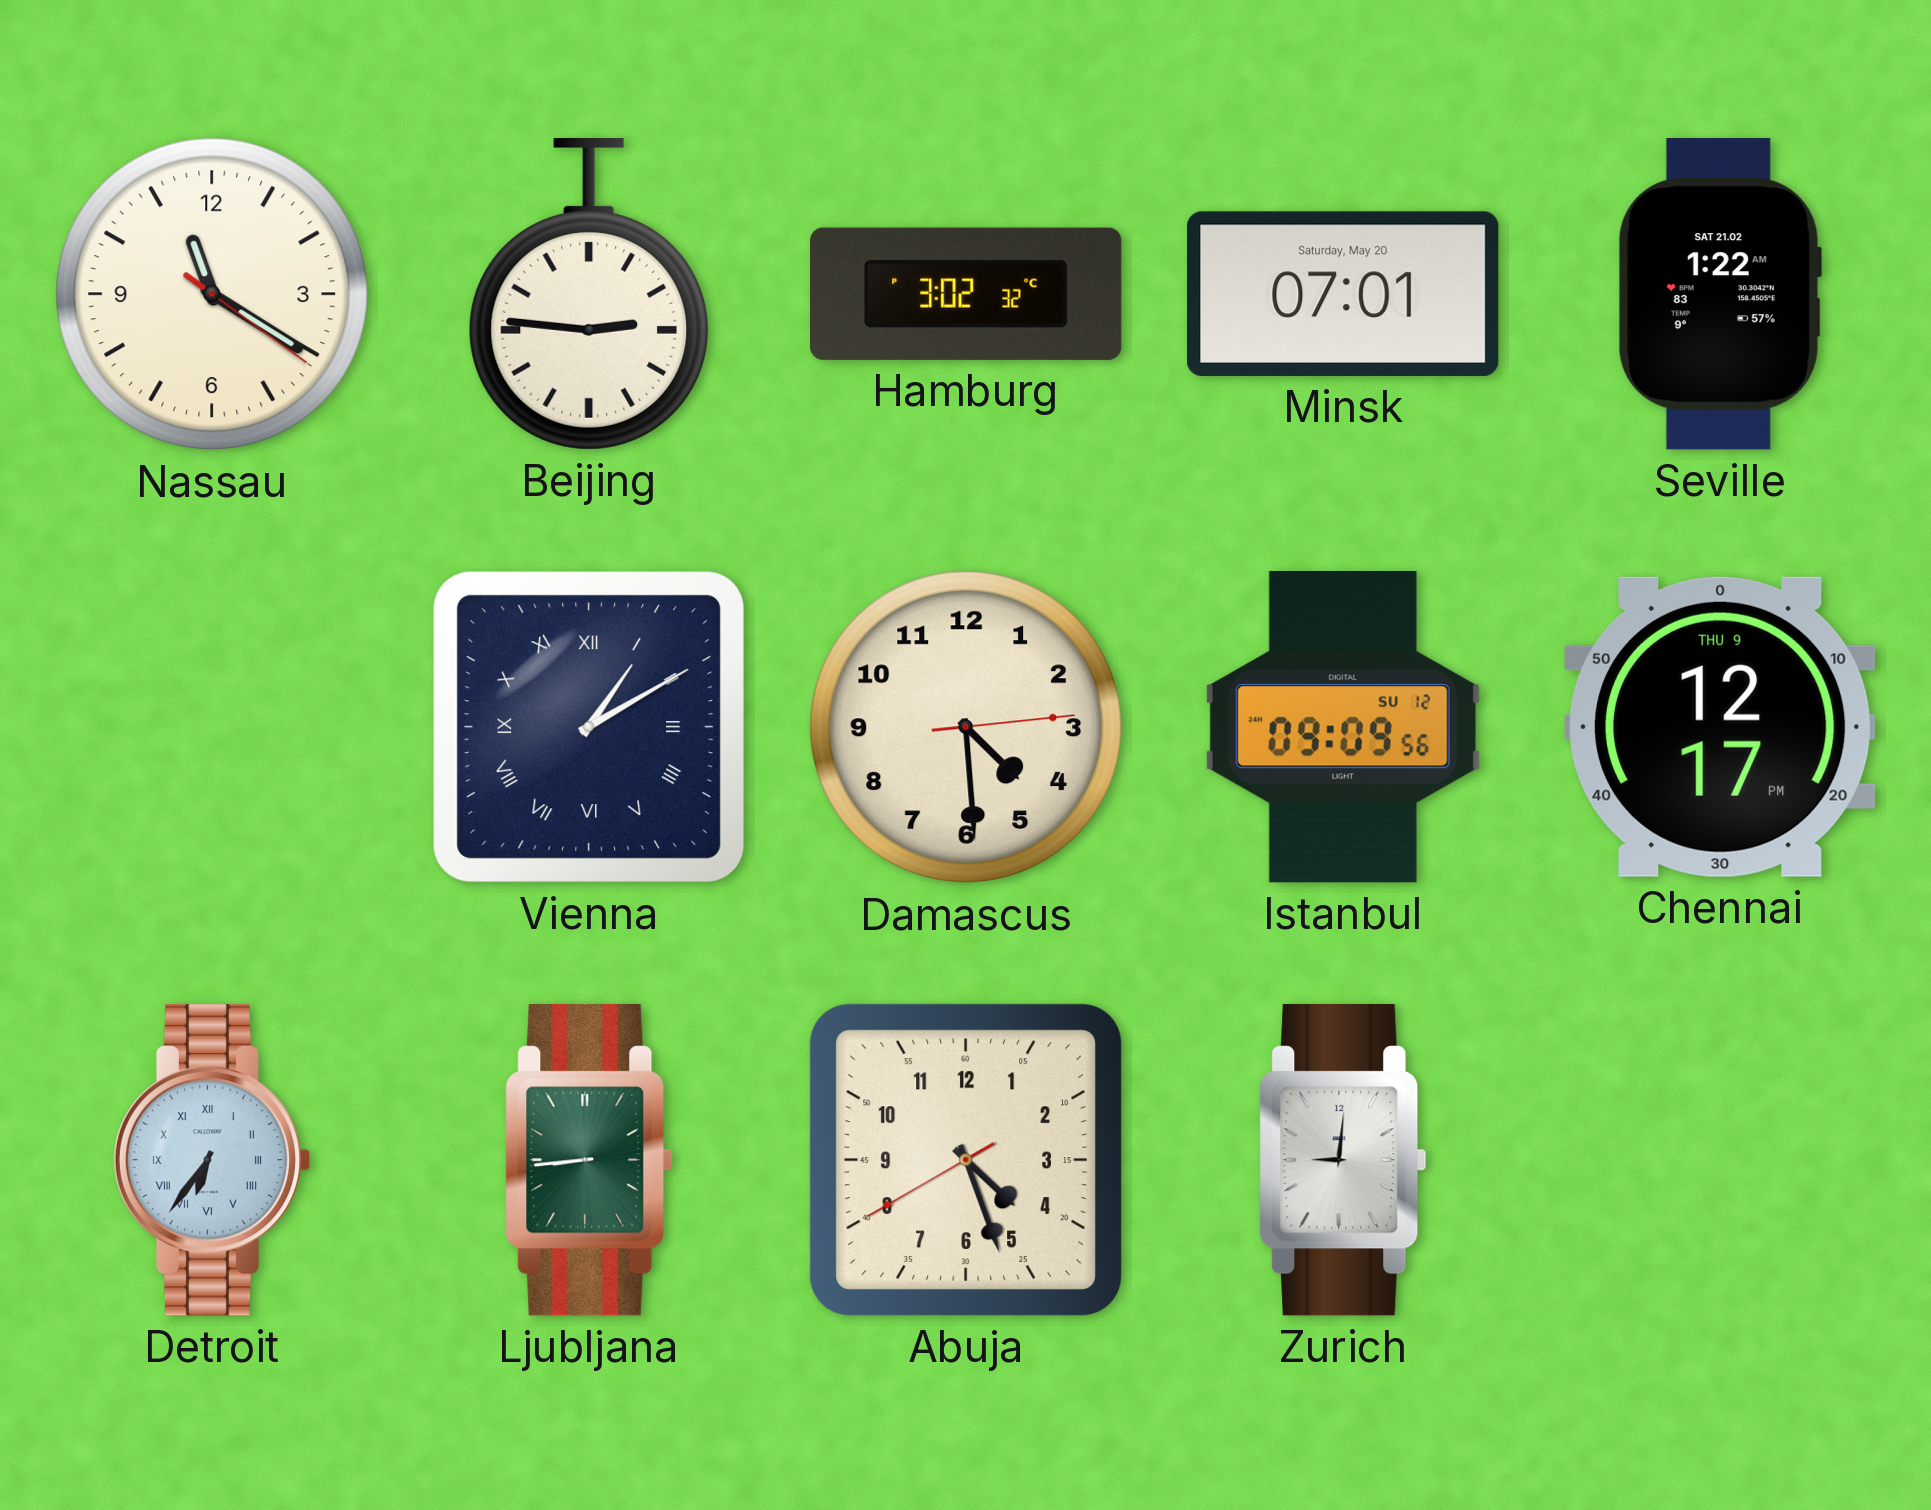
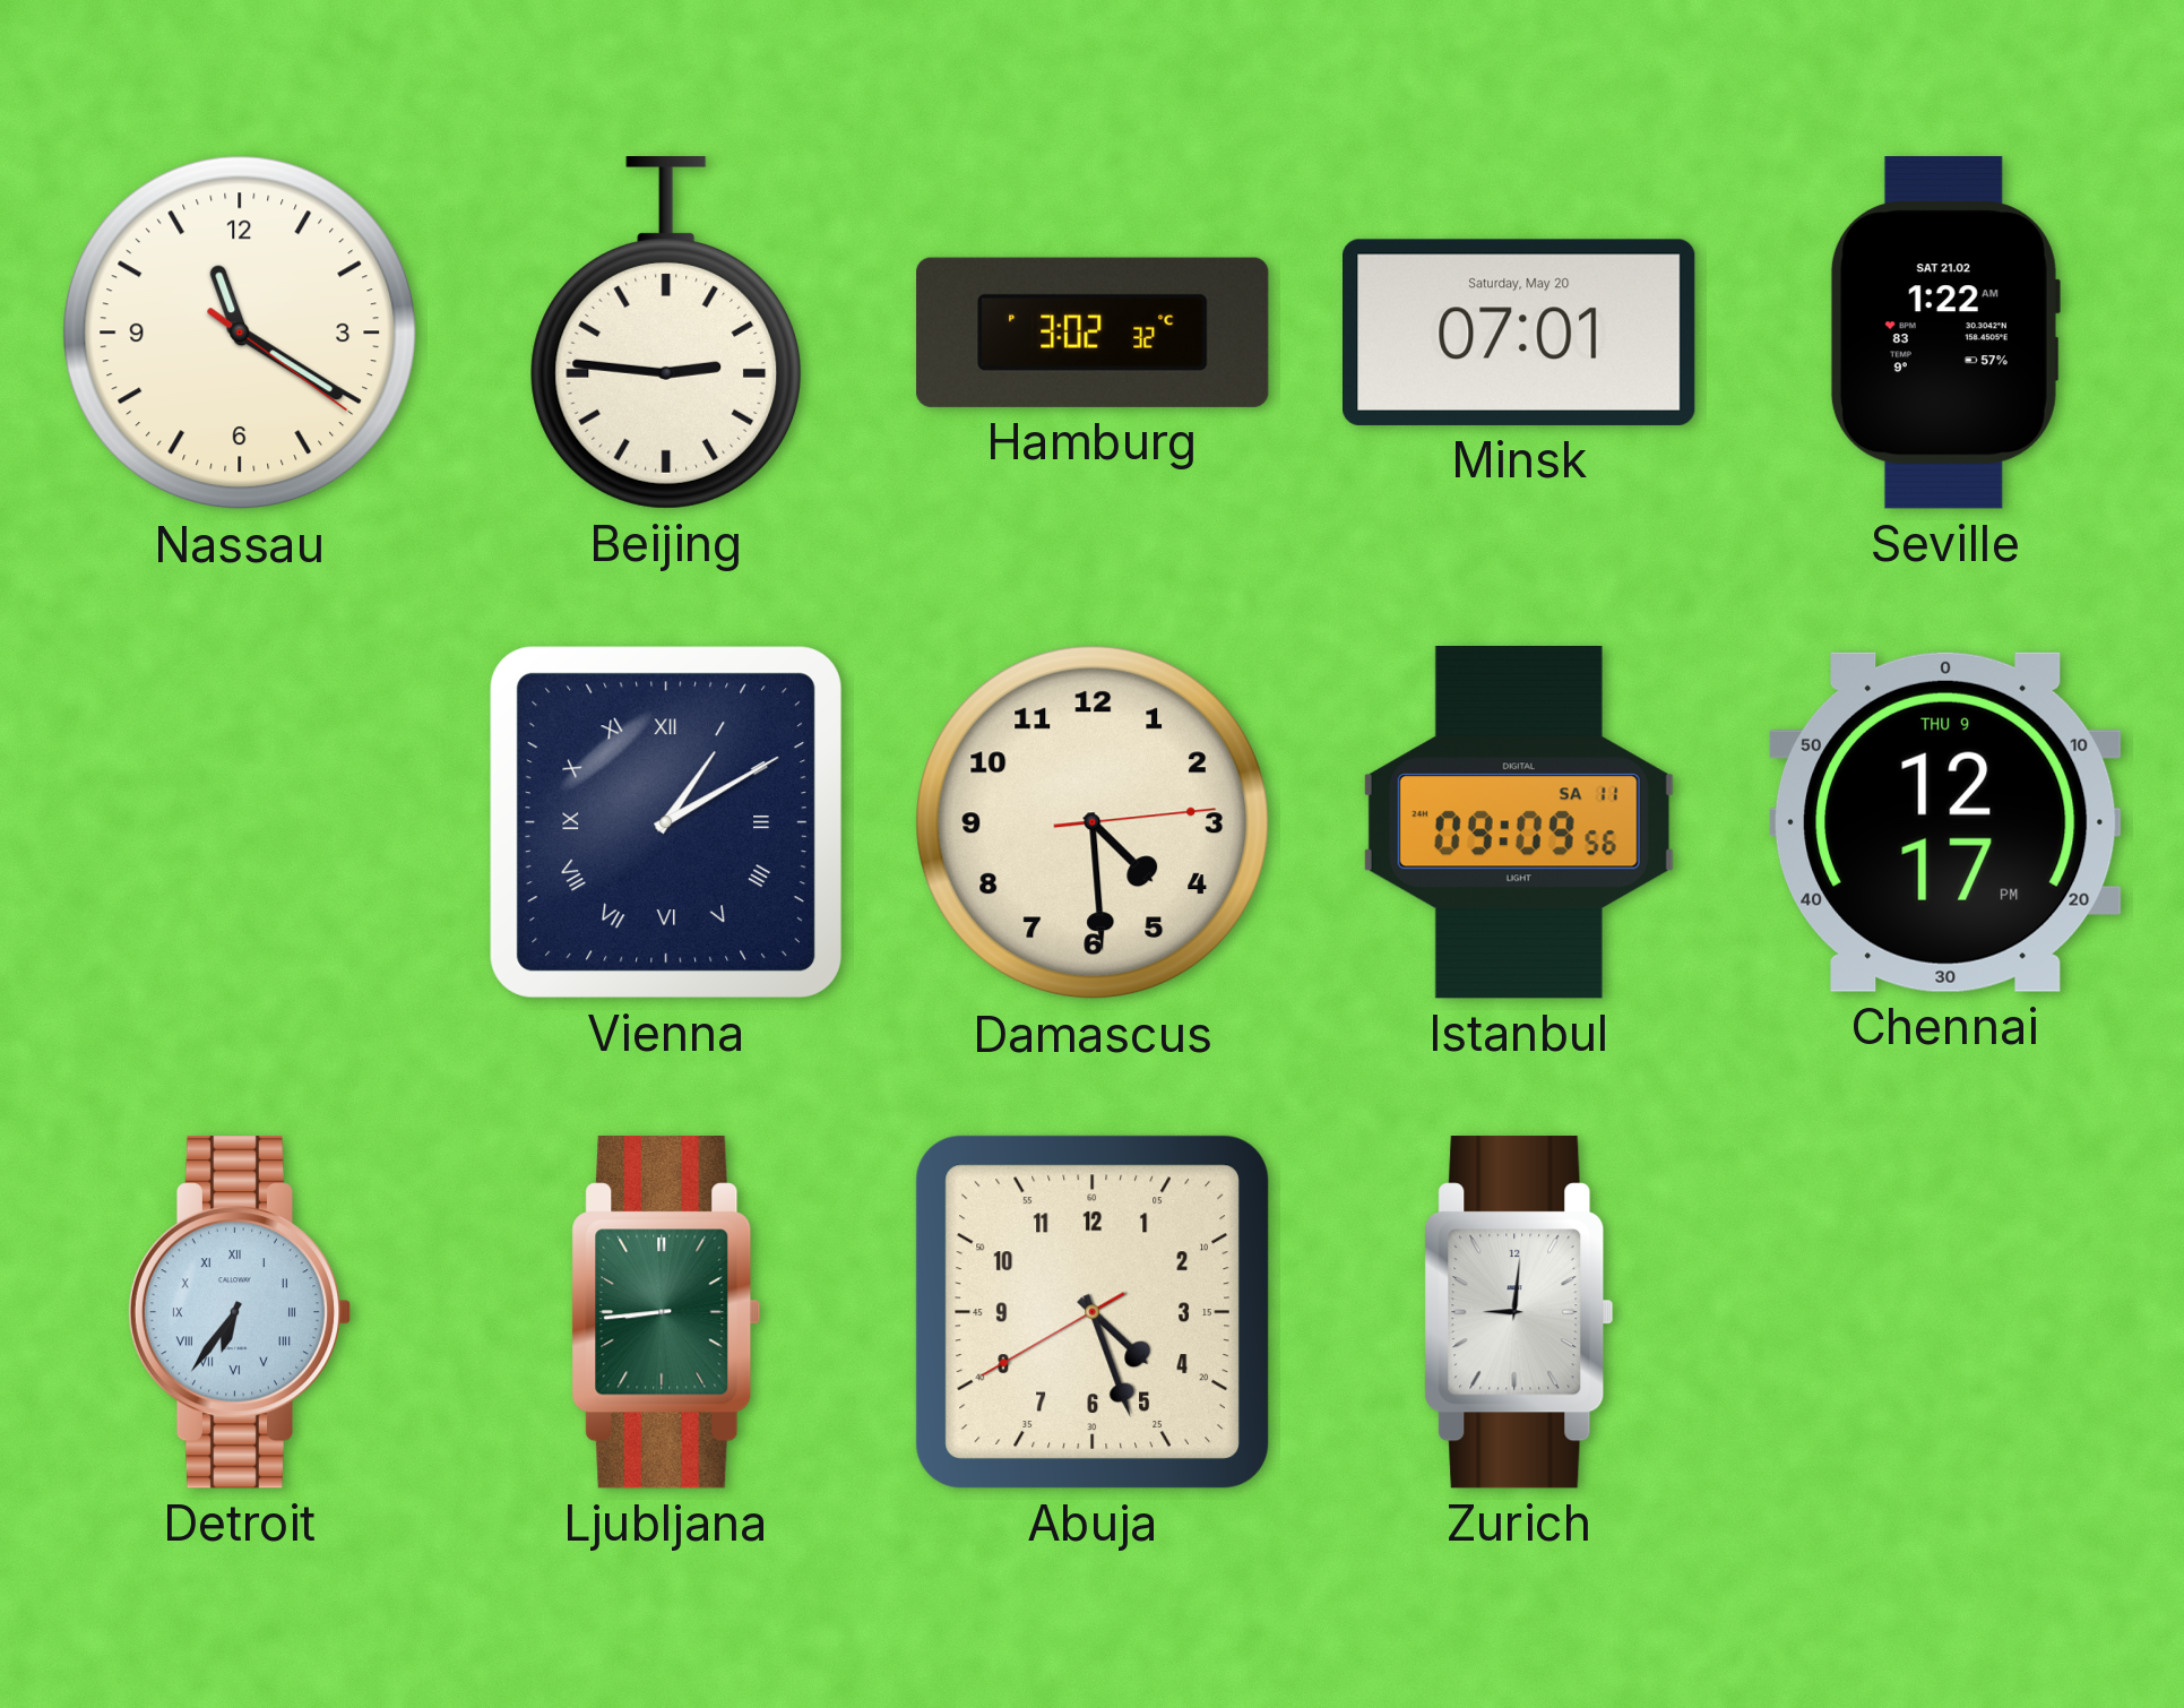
Istanbul date: SU 12 -> SA 11
